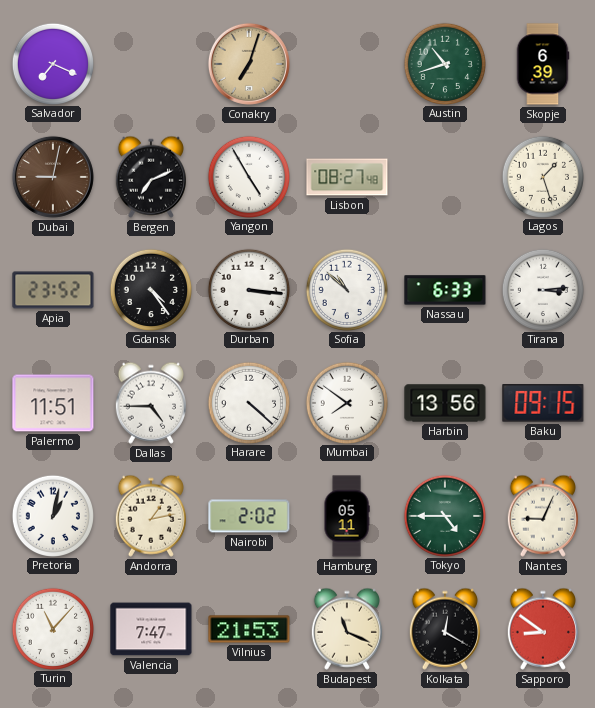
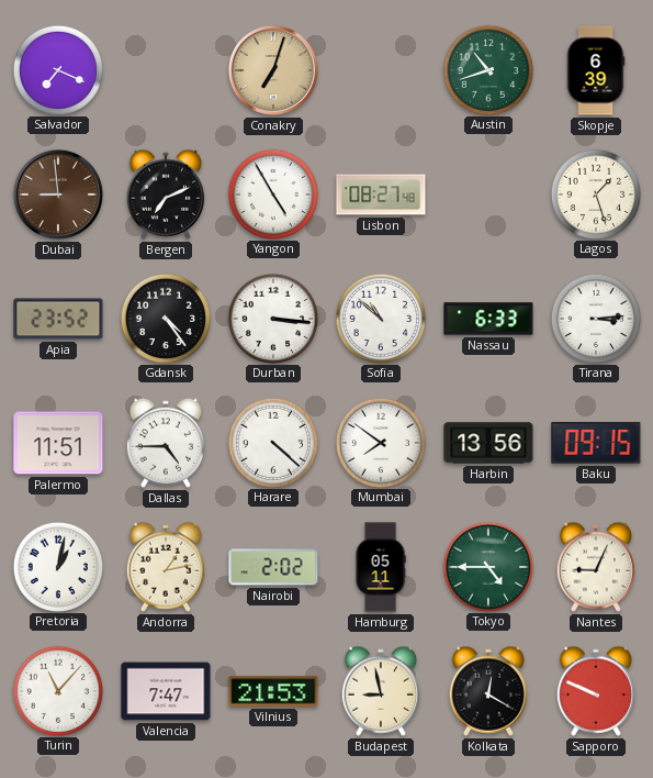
Dubai: 9:02 -> 8:59
Budapest: 11:19 -> 8:58
Sapporo: 8:51 -> 9:49
